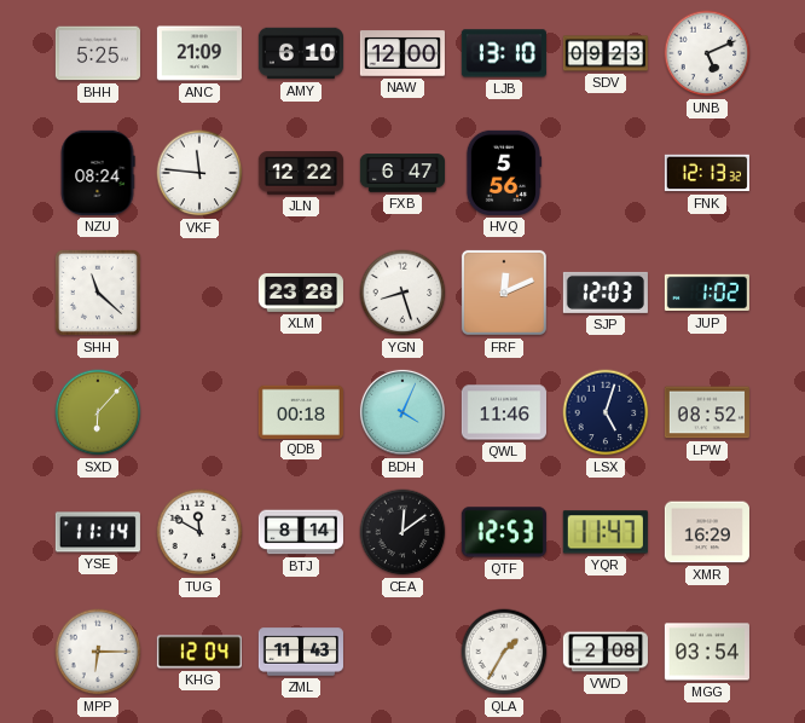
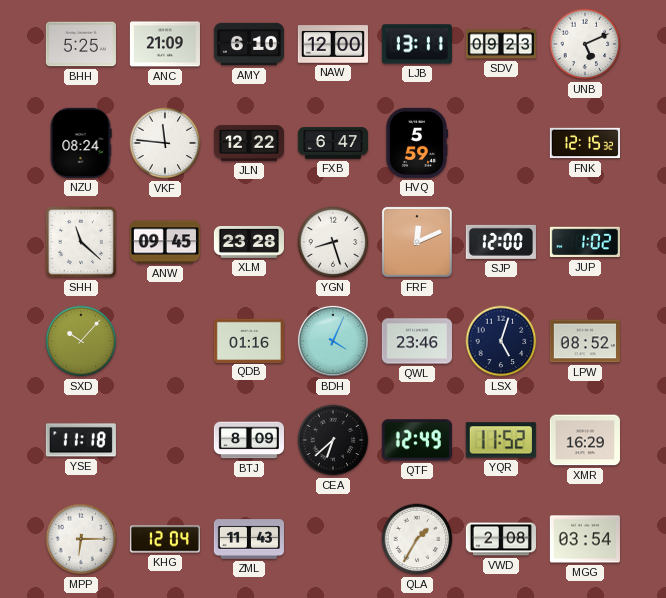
LJB: 13:10 -> 13:11
HVQ: 5:56 -> 5:59
FNK: 12:13 -> 12:15
ANW: none -> 09:45
SJP: 12:03 -> 12:00
SXD: 6:07 -> 10:07
QDB: 00:18 -> 01:16
QWL: 11:46 -> 23:46
YSE: 11:14 -> 11:18
TUG: 11:50 -> none
BTJ: 8:14 -> 8:09
CEA: 12:09 -> 6:38
QTF: 12:53 -> 12:49
YQR: 11:47 -> 11:52
